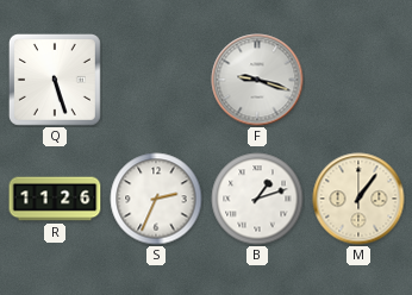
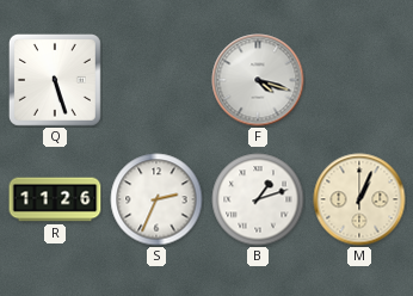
F: 9:18 -> 4:18
M: 1:06 -> 1:04
